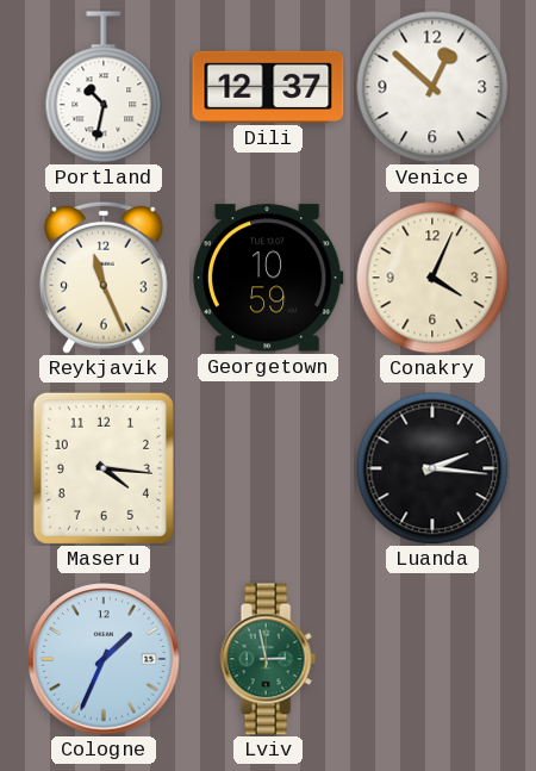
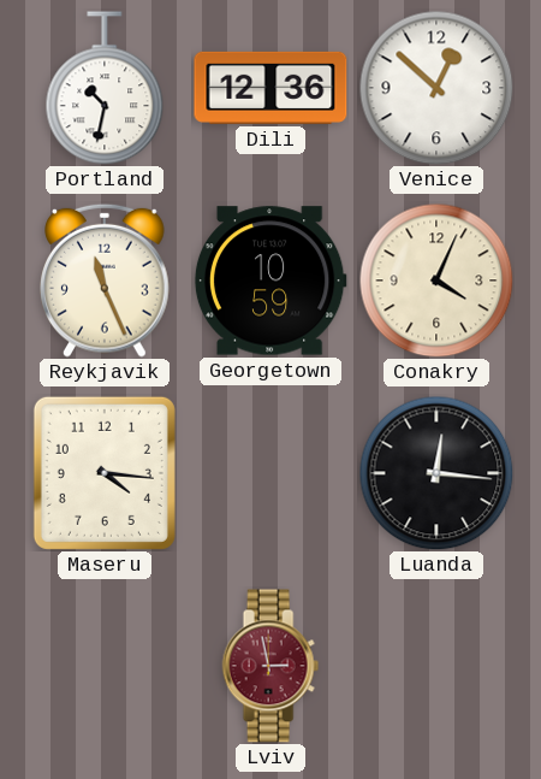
Dili: 12:37 -> 12:36
Luanda: 2:16 -> 12:16
Cologne: 1:34 -> none
Lviv dial: green -> burgundy
